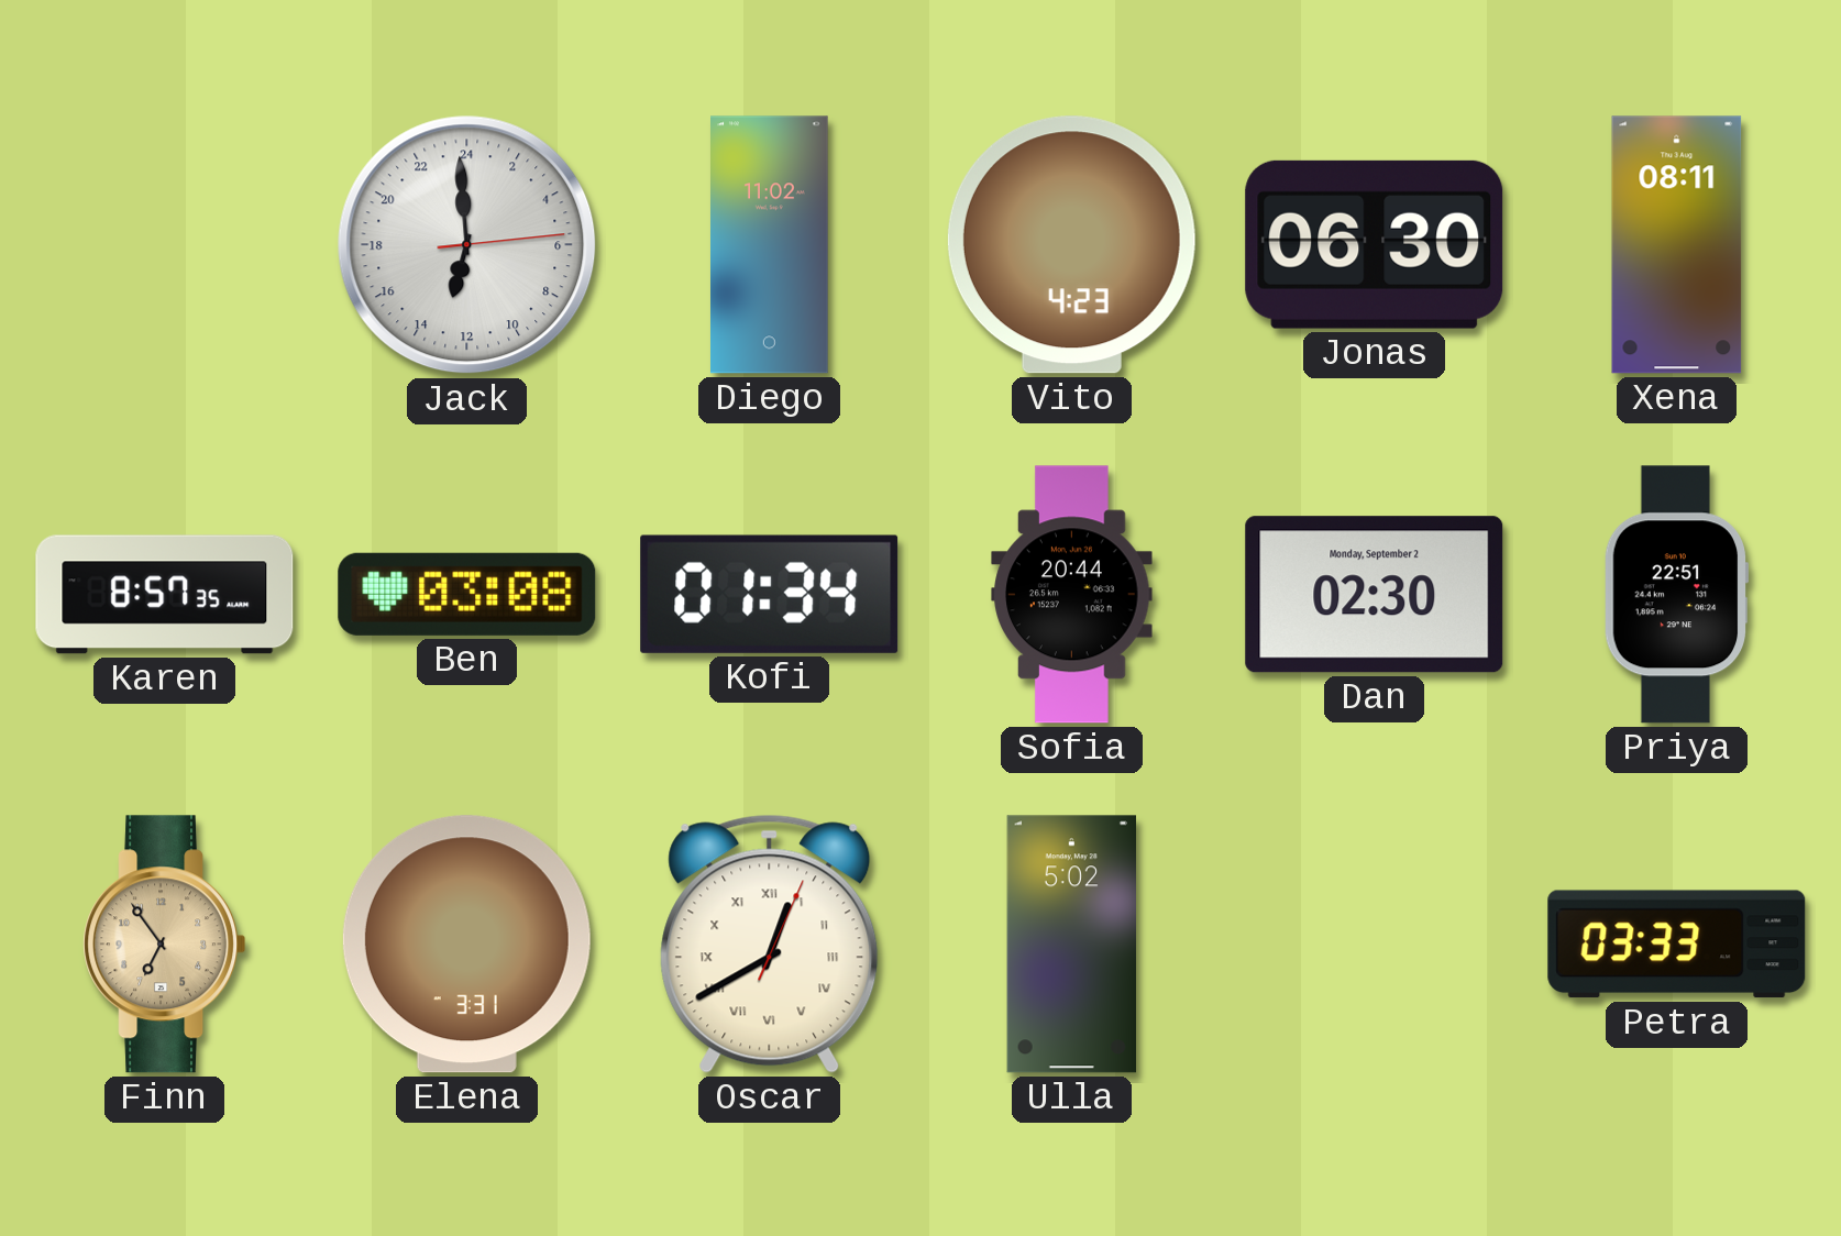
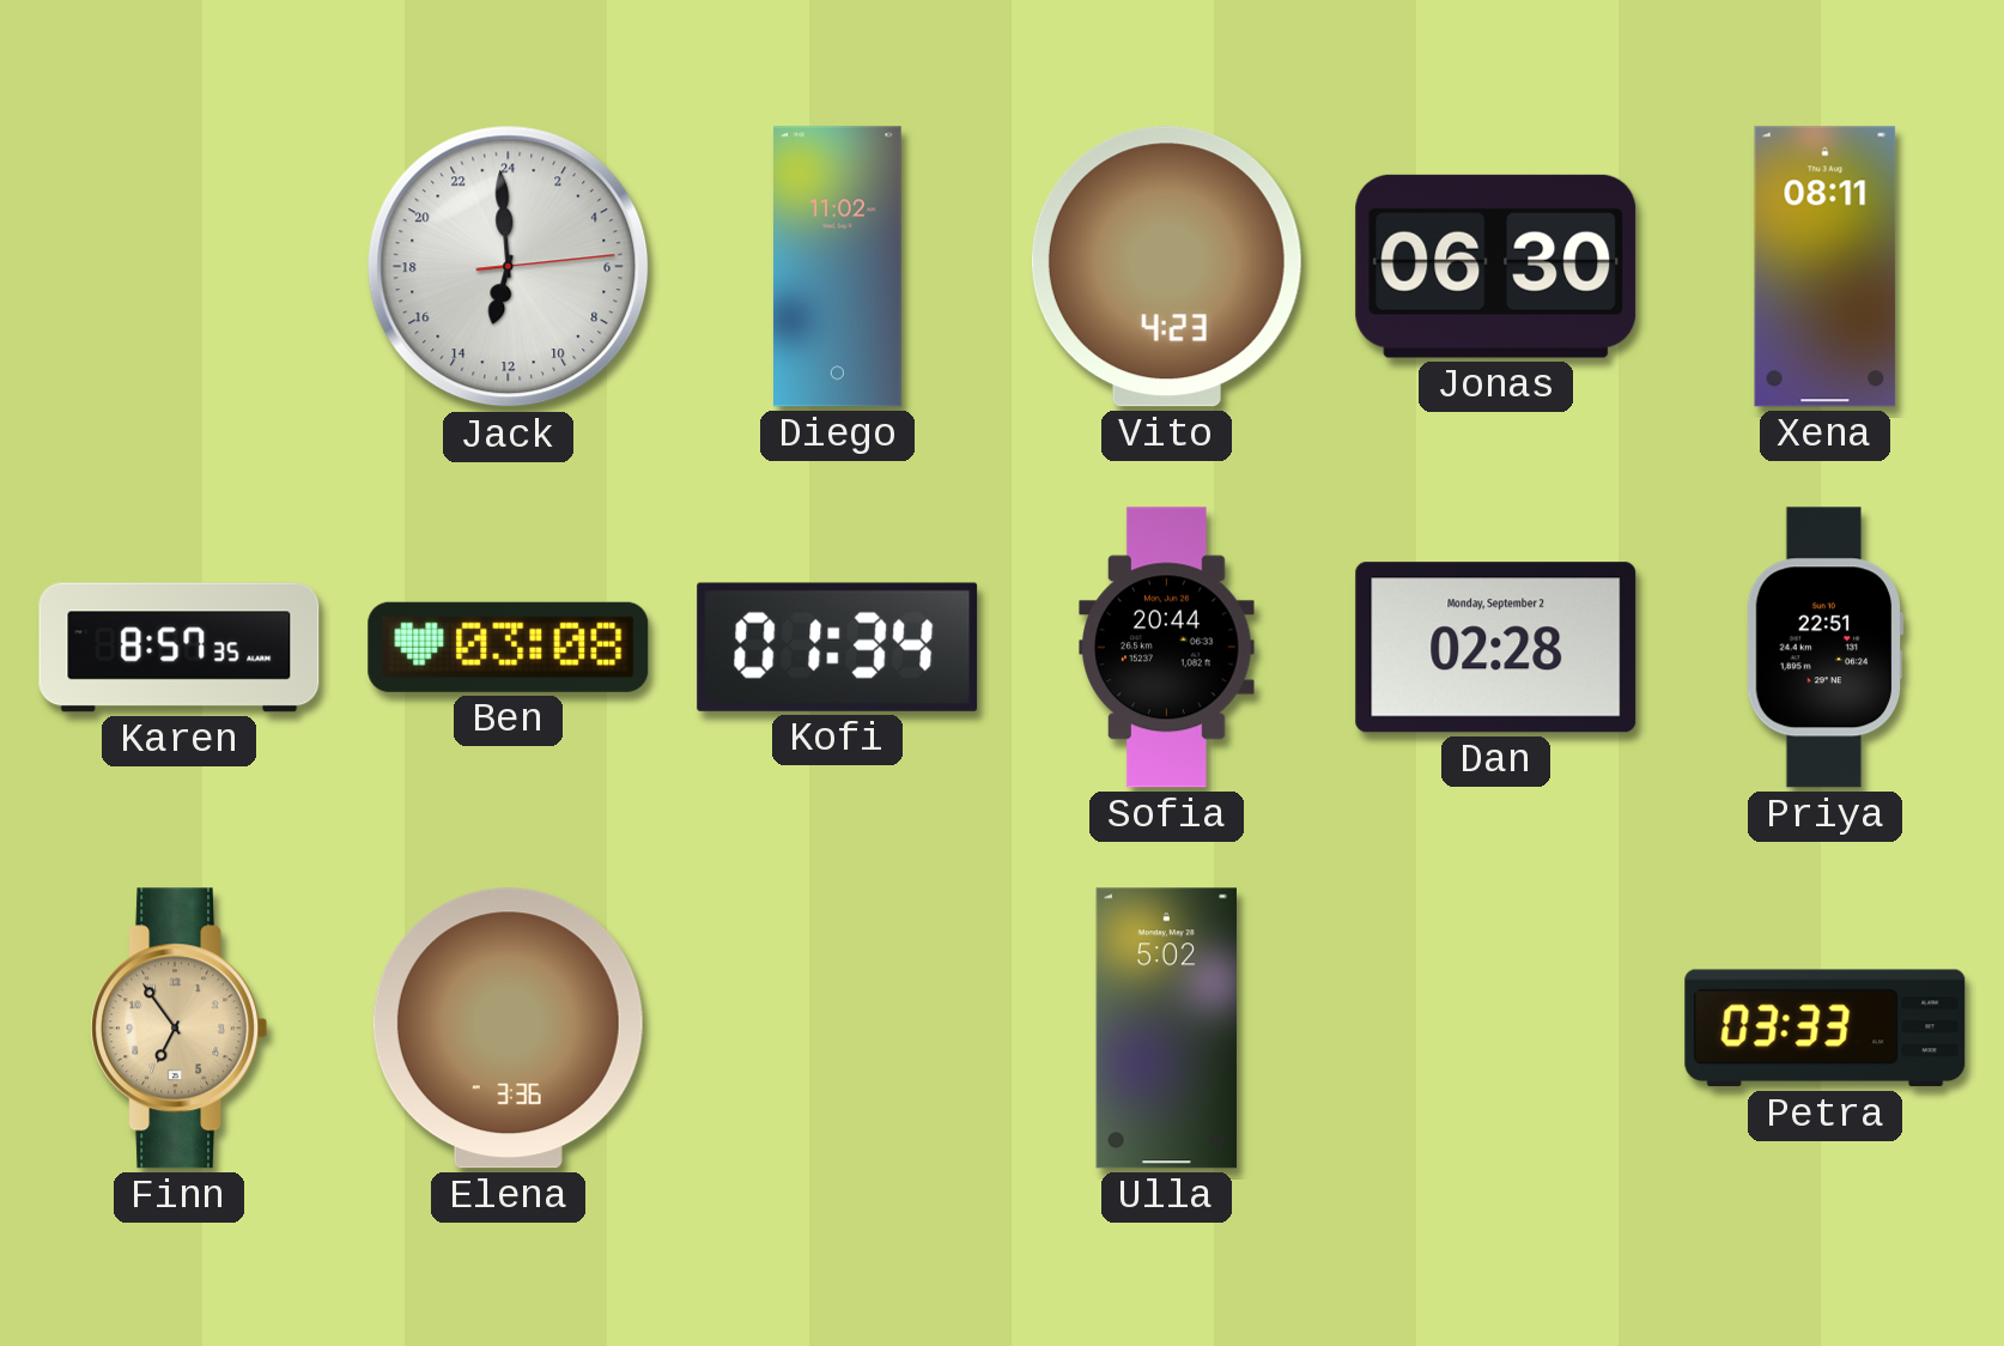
Dan: 02:30 -> 02:28
Elena: 3:31 -> 3:36
Oscar: 12:40 -> none
